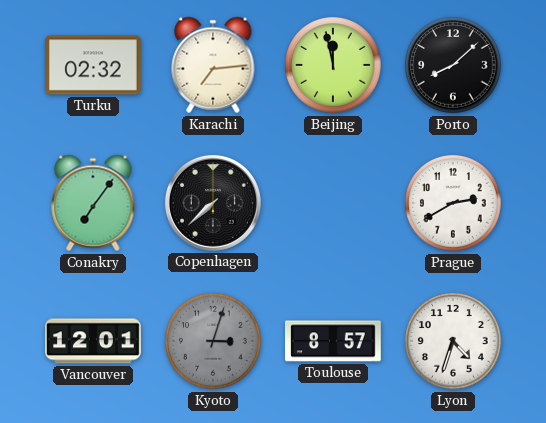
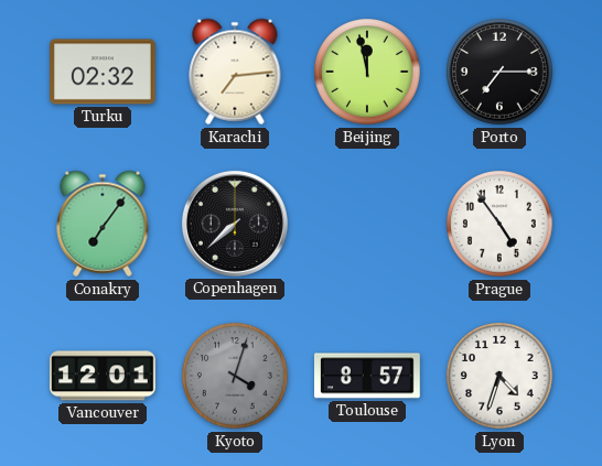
Porto: 8:08 -> 7:15
Prague: 2:40 -> 4:54
Kyoto: 3:03 -> 4:03
